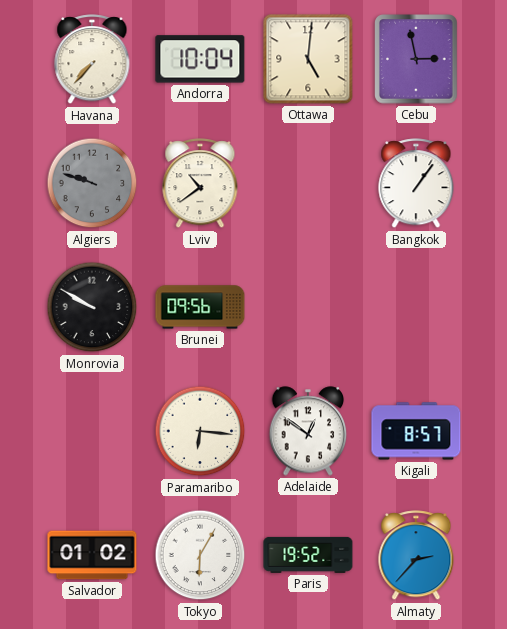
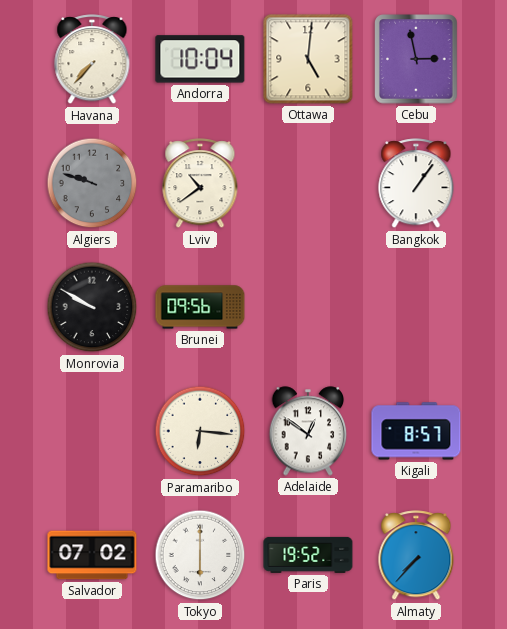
Salvador: 01:02 -> 07:02
Tokyo: 6:05 -> 6:00
Almaty: 2:37 -> 7:37
